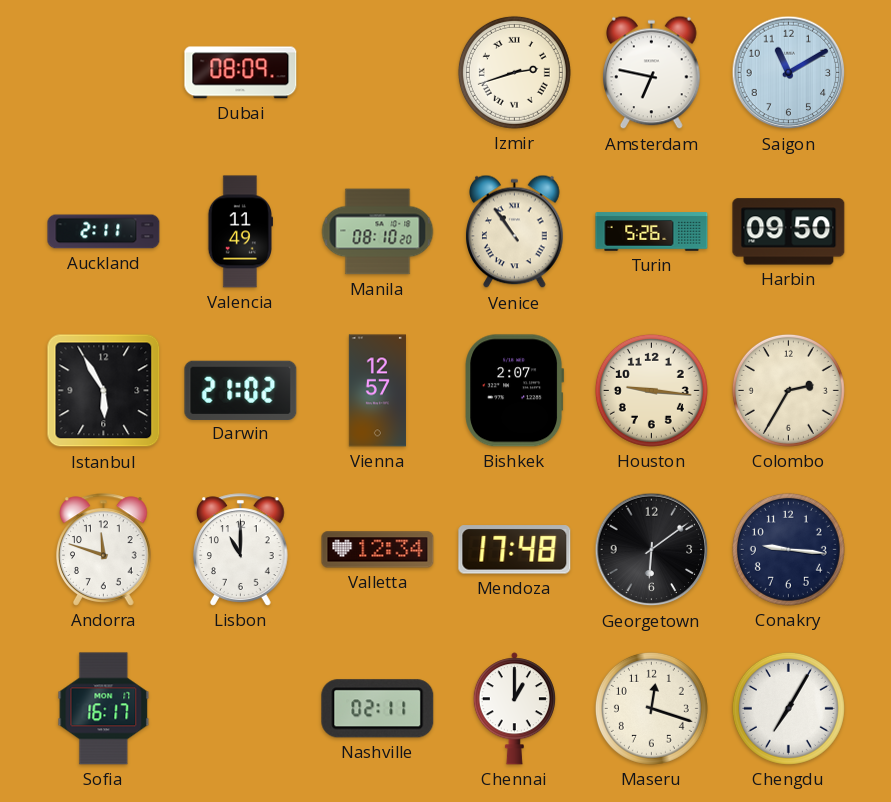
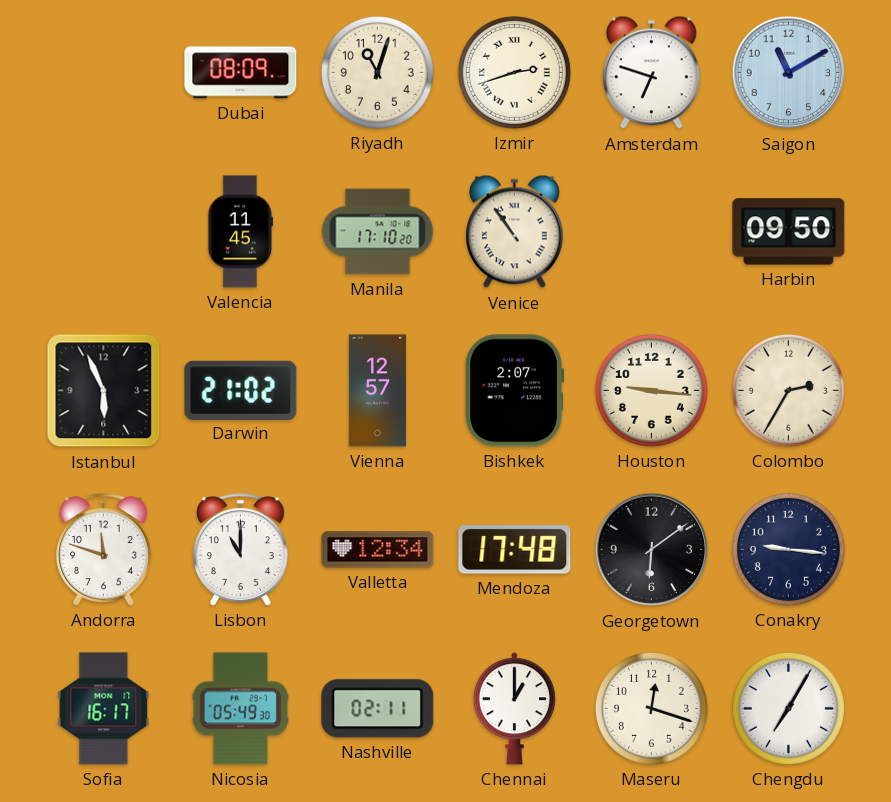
Riyadh: none -> 11:03
Amsterdam: 6:47 -> 6:48
Auckland: 2:11 -> none
Valencia: 11:49 -> 11:45
Manila: 08:10 -> 17:10
Turin: 5:26 -> none
Istanbul: 5:55 -> 5:56
Nicosia: none -> 05:49
